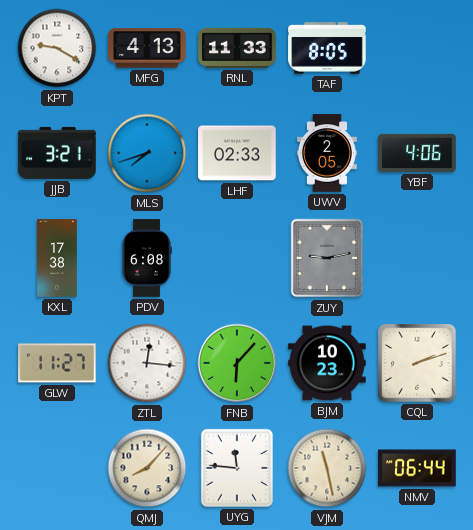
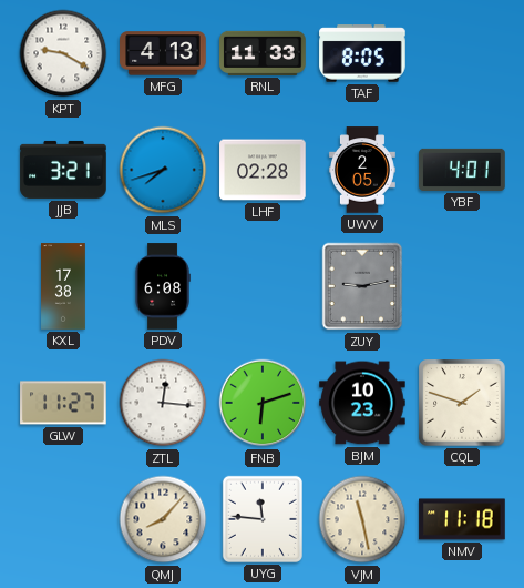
LHF: 02:33 -> 02:28
YBF: 4:06 -> 4:01
FNB: 6:07 -> 6:12
CQL: 2:12 -> 1:48
NMV: 06:44 -> 11:18
